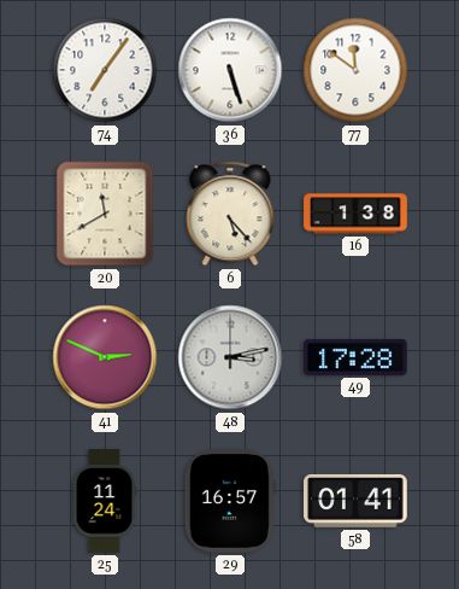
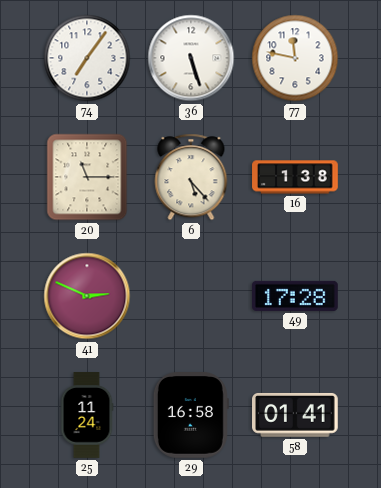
77: 11:51 -> 11:47
20: 11:40 -> 11:15
48: 3:13 -> none
29: 16:57 -> 16:58
